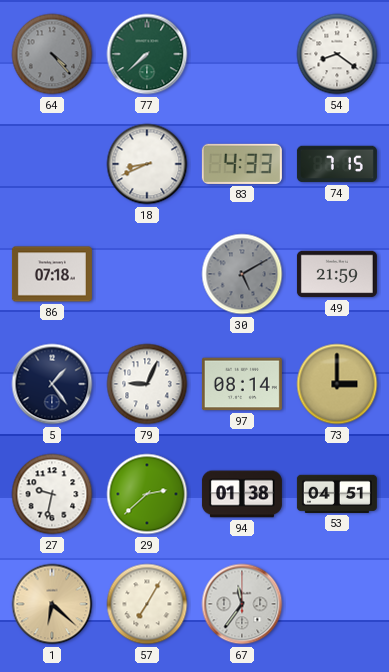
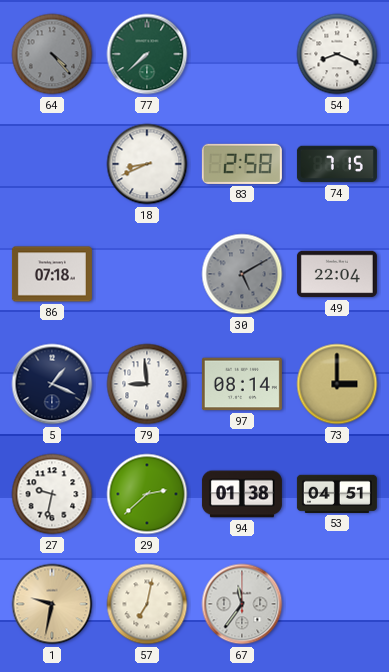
54: 8:21 -> 8:19
83: 4:33 -> 2:58
49: 21:59 -> 22:04
5: 1:24 -> 1:19
79: 9:04 -> 8:59
1: 6:22 -> 9:32
57: 7:05 -> 7:02
